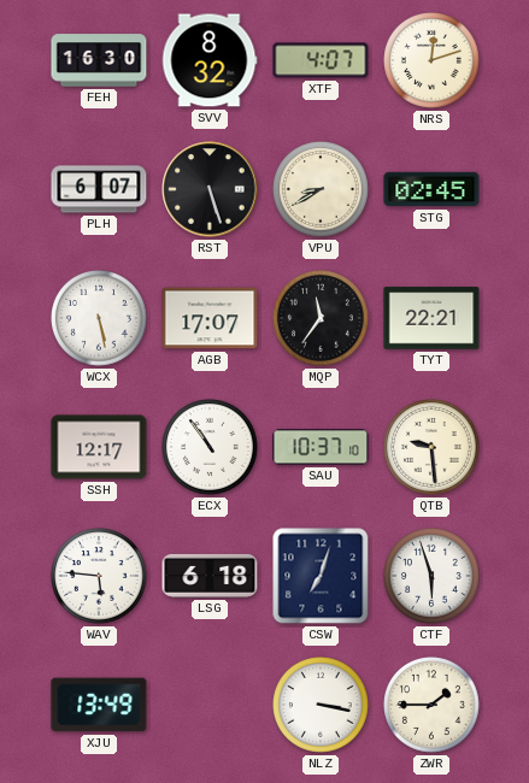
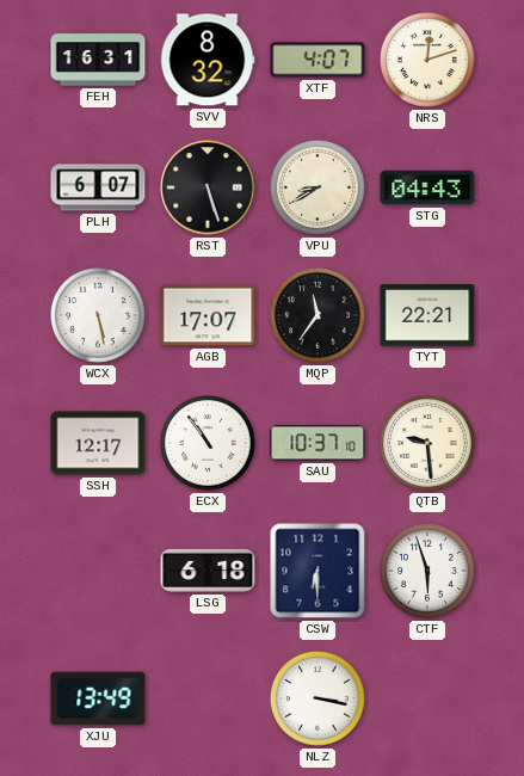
FEH: 16:30 -> 16:31
STG: 02:45 -> 04:43
WAV: 5:46 -> none
CSW: 7:03 -> 6:30
ZWR: 1:45 -> none
